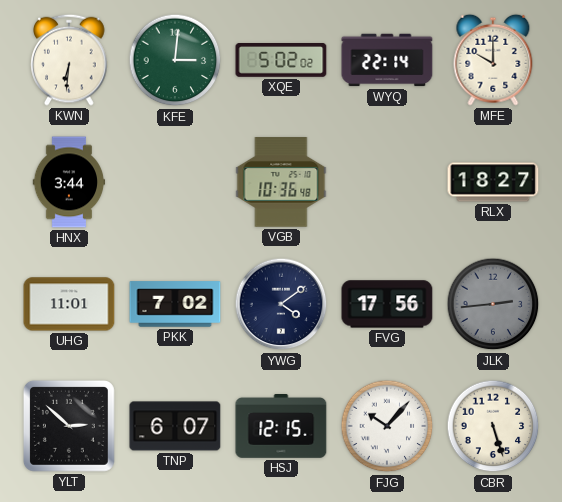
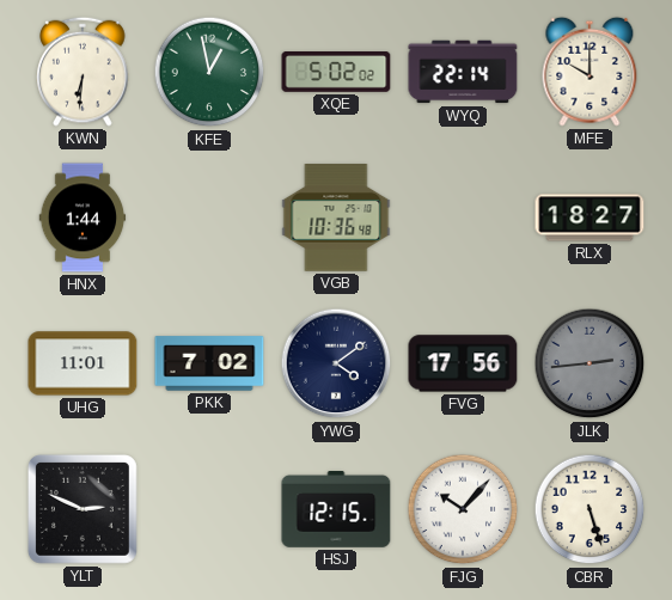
KFE: 3:01 -> 12:58
HNX: 3:44 -> 1:44
YLT: 2:52 -> 2:49
TNP: 6:07 -> none
